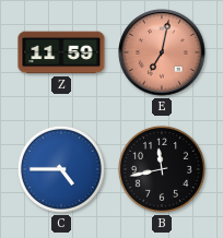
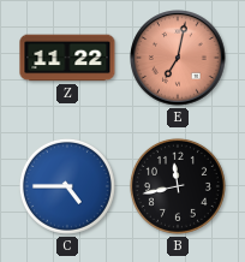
Z: 11:59 -> 11:22
